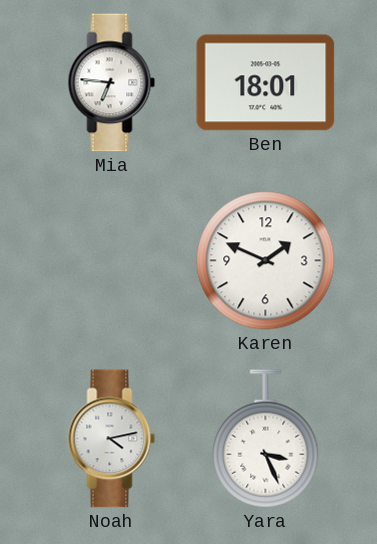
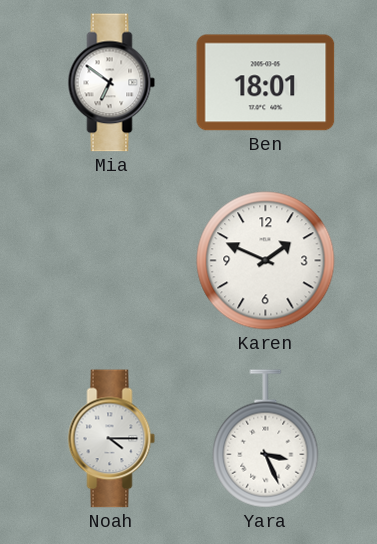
Mia: 6:46 -> 6:51
Noah: 4:13 -> 4:15
